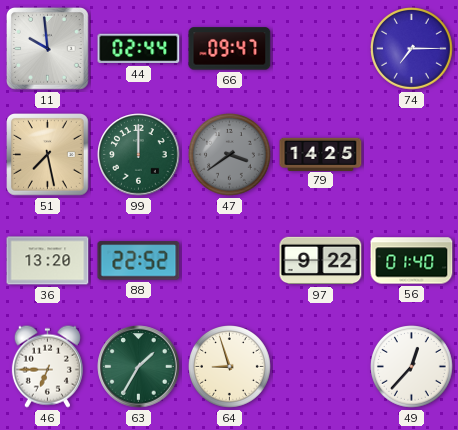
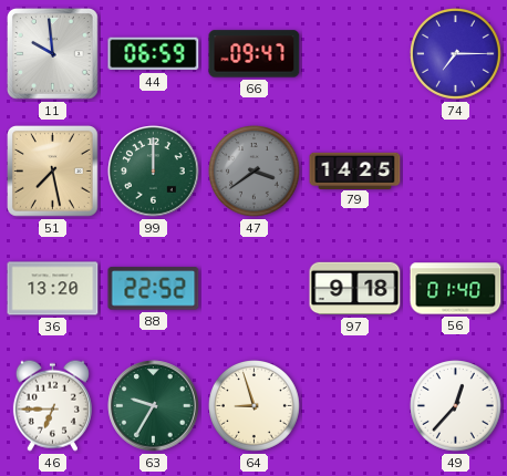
44: 02:44 -> 06:59
97: 9:22 -> 9:18
63: 1:35 -> 9:35
